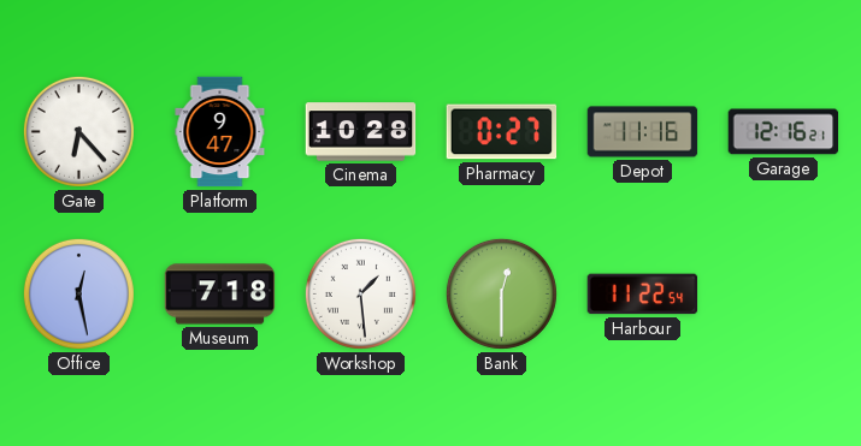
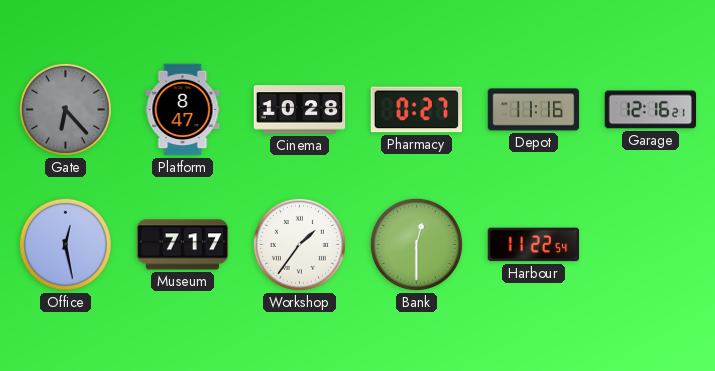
Gate dial: white -> grey
Platform: 9:47 -> 8:47
Museum: 7:18 -> 7:17
Workshop: 1:29 -> 1:36
